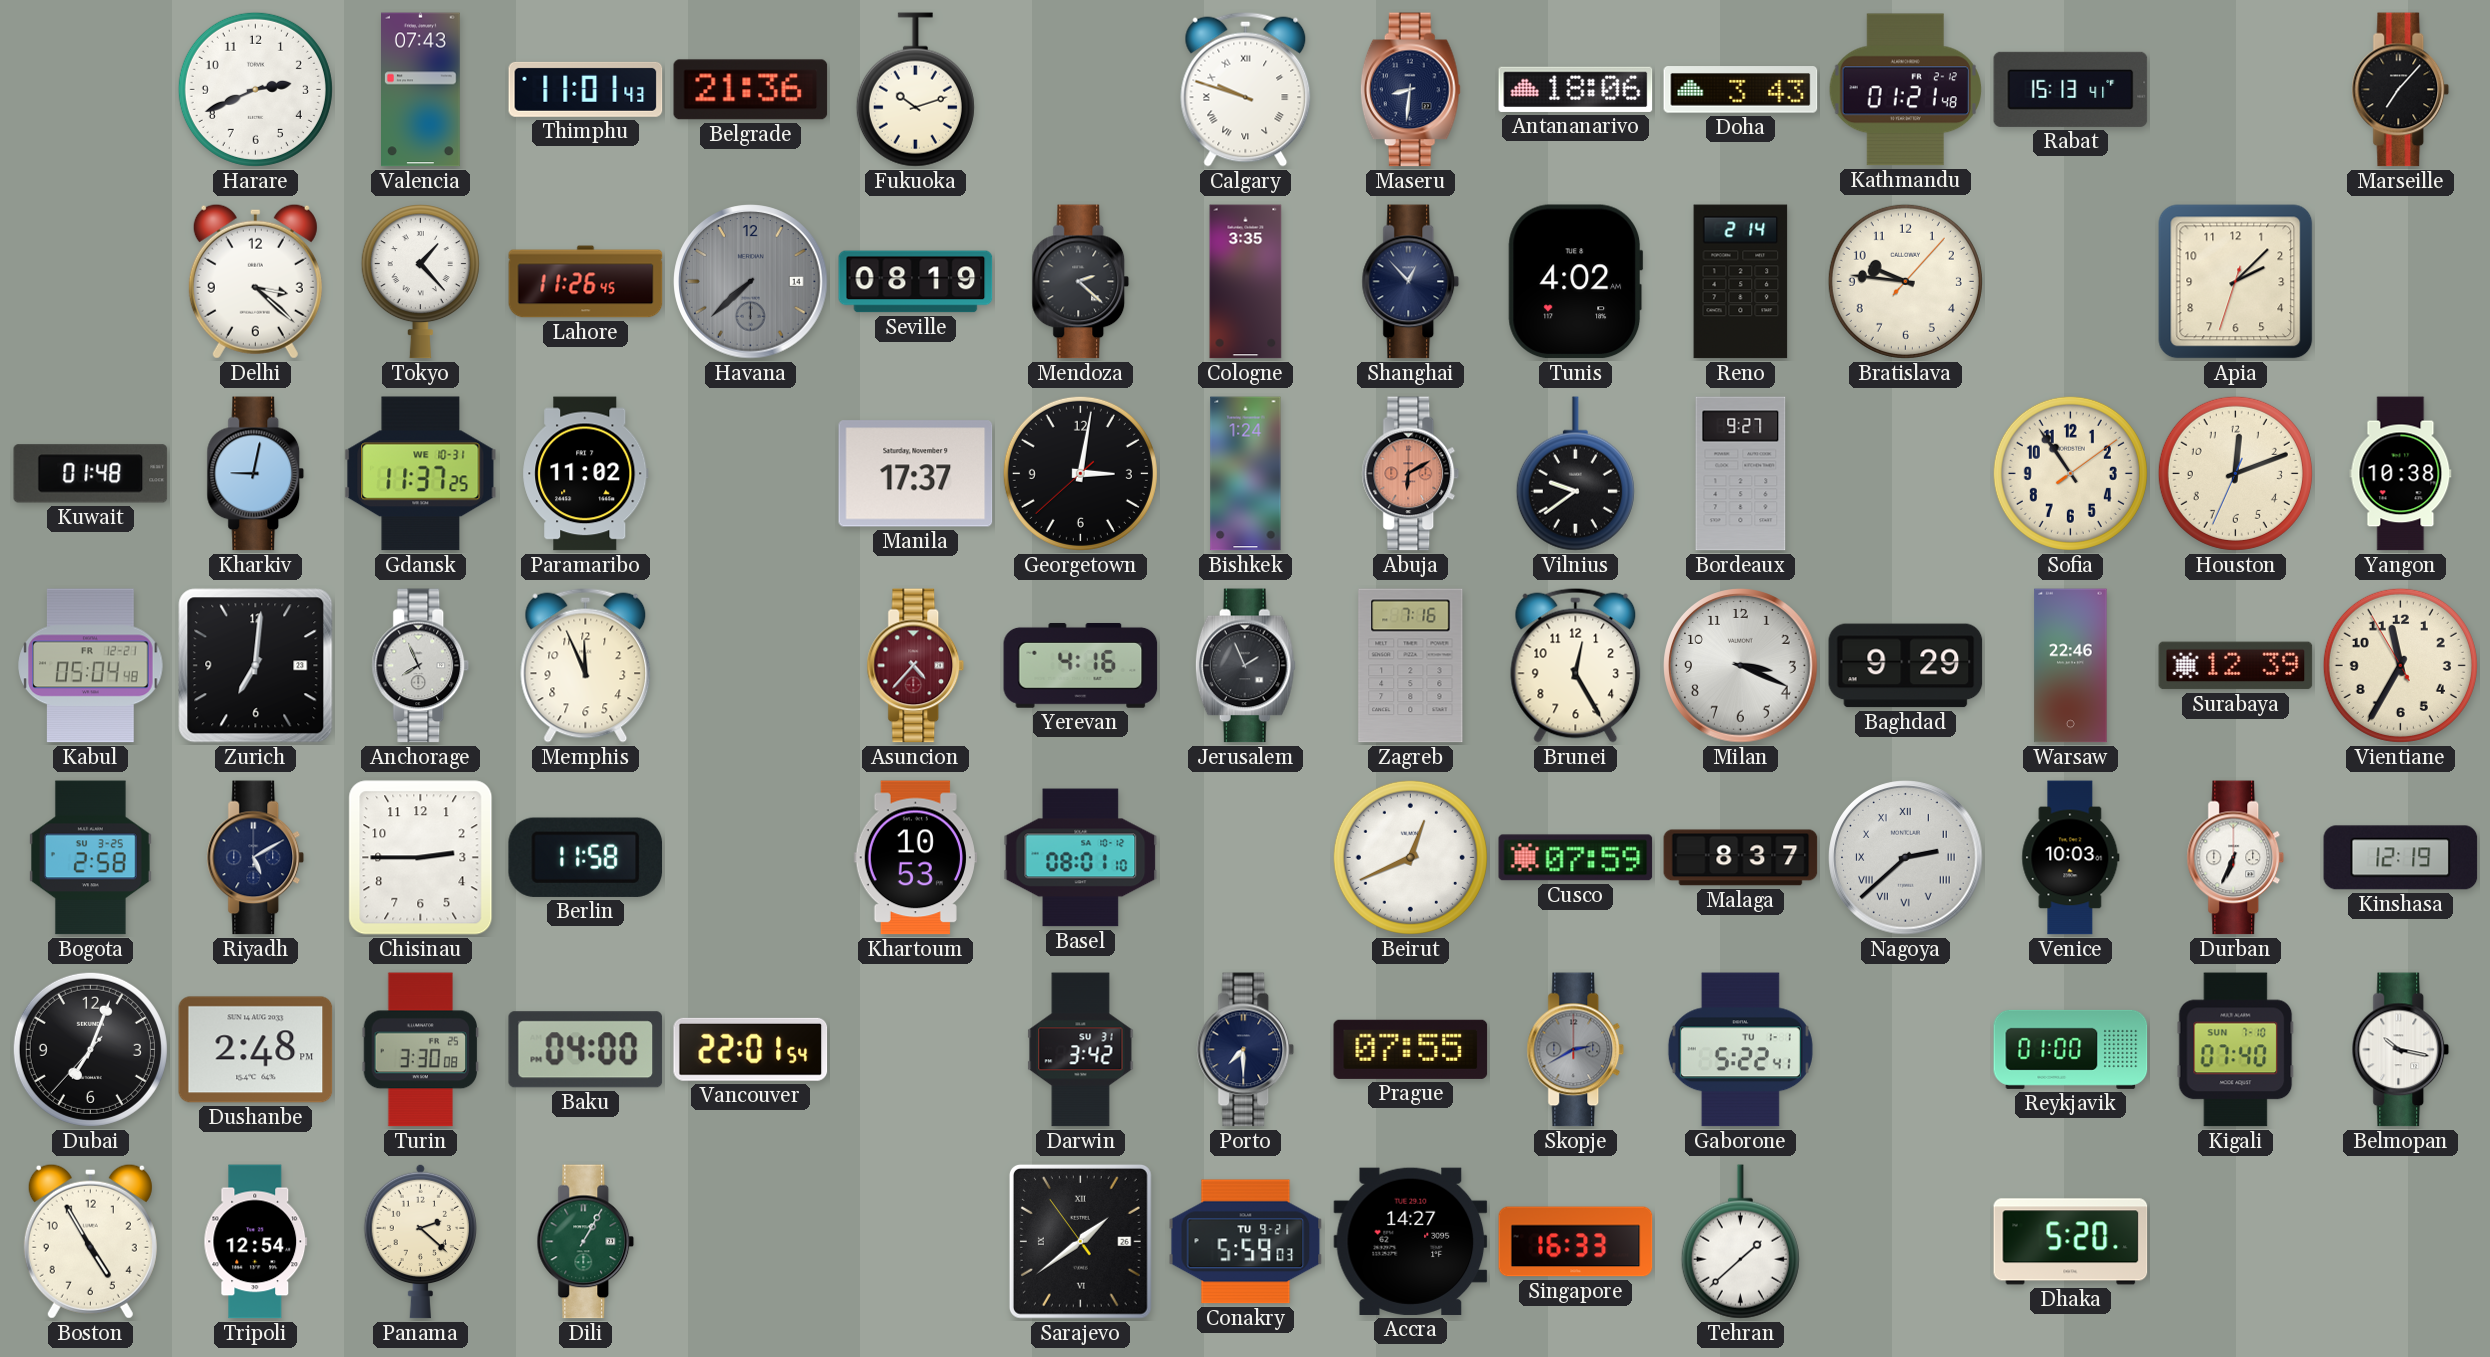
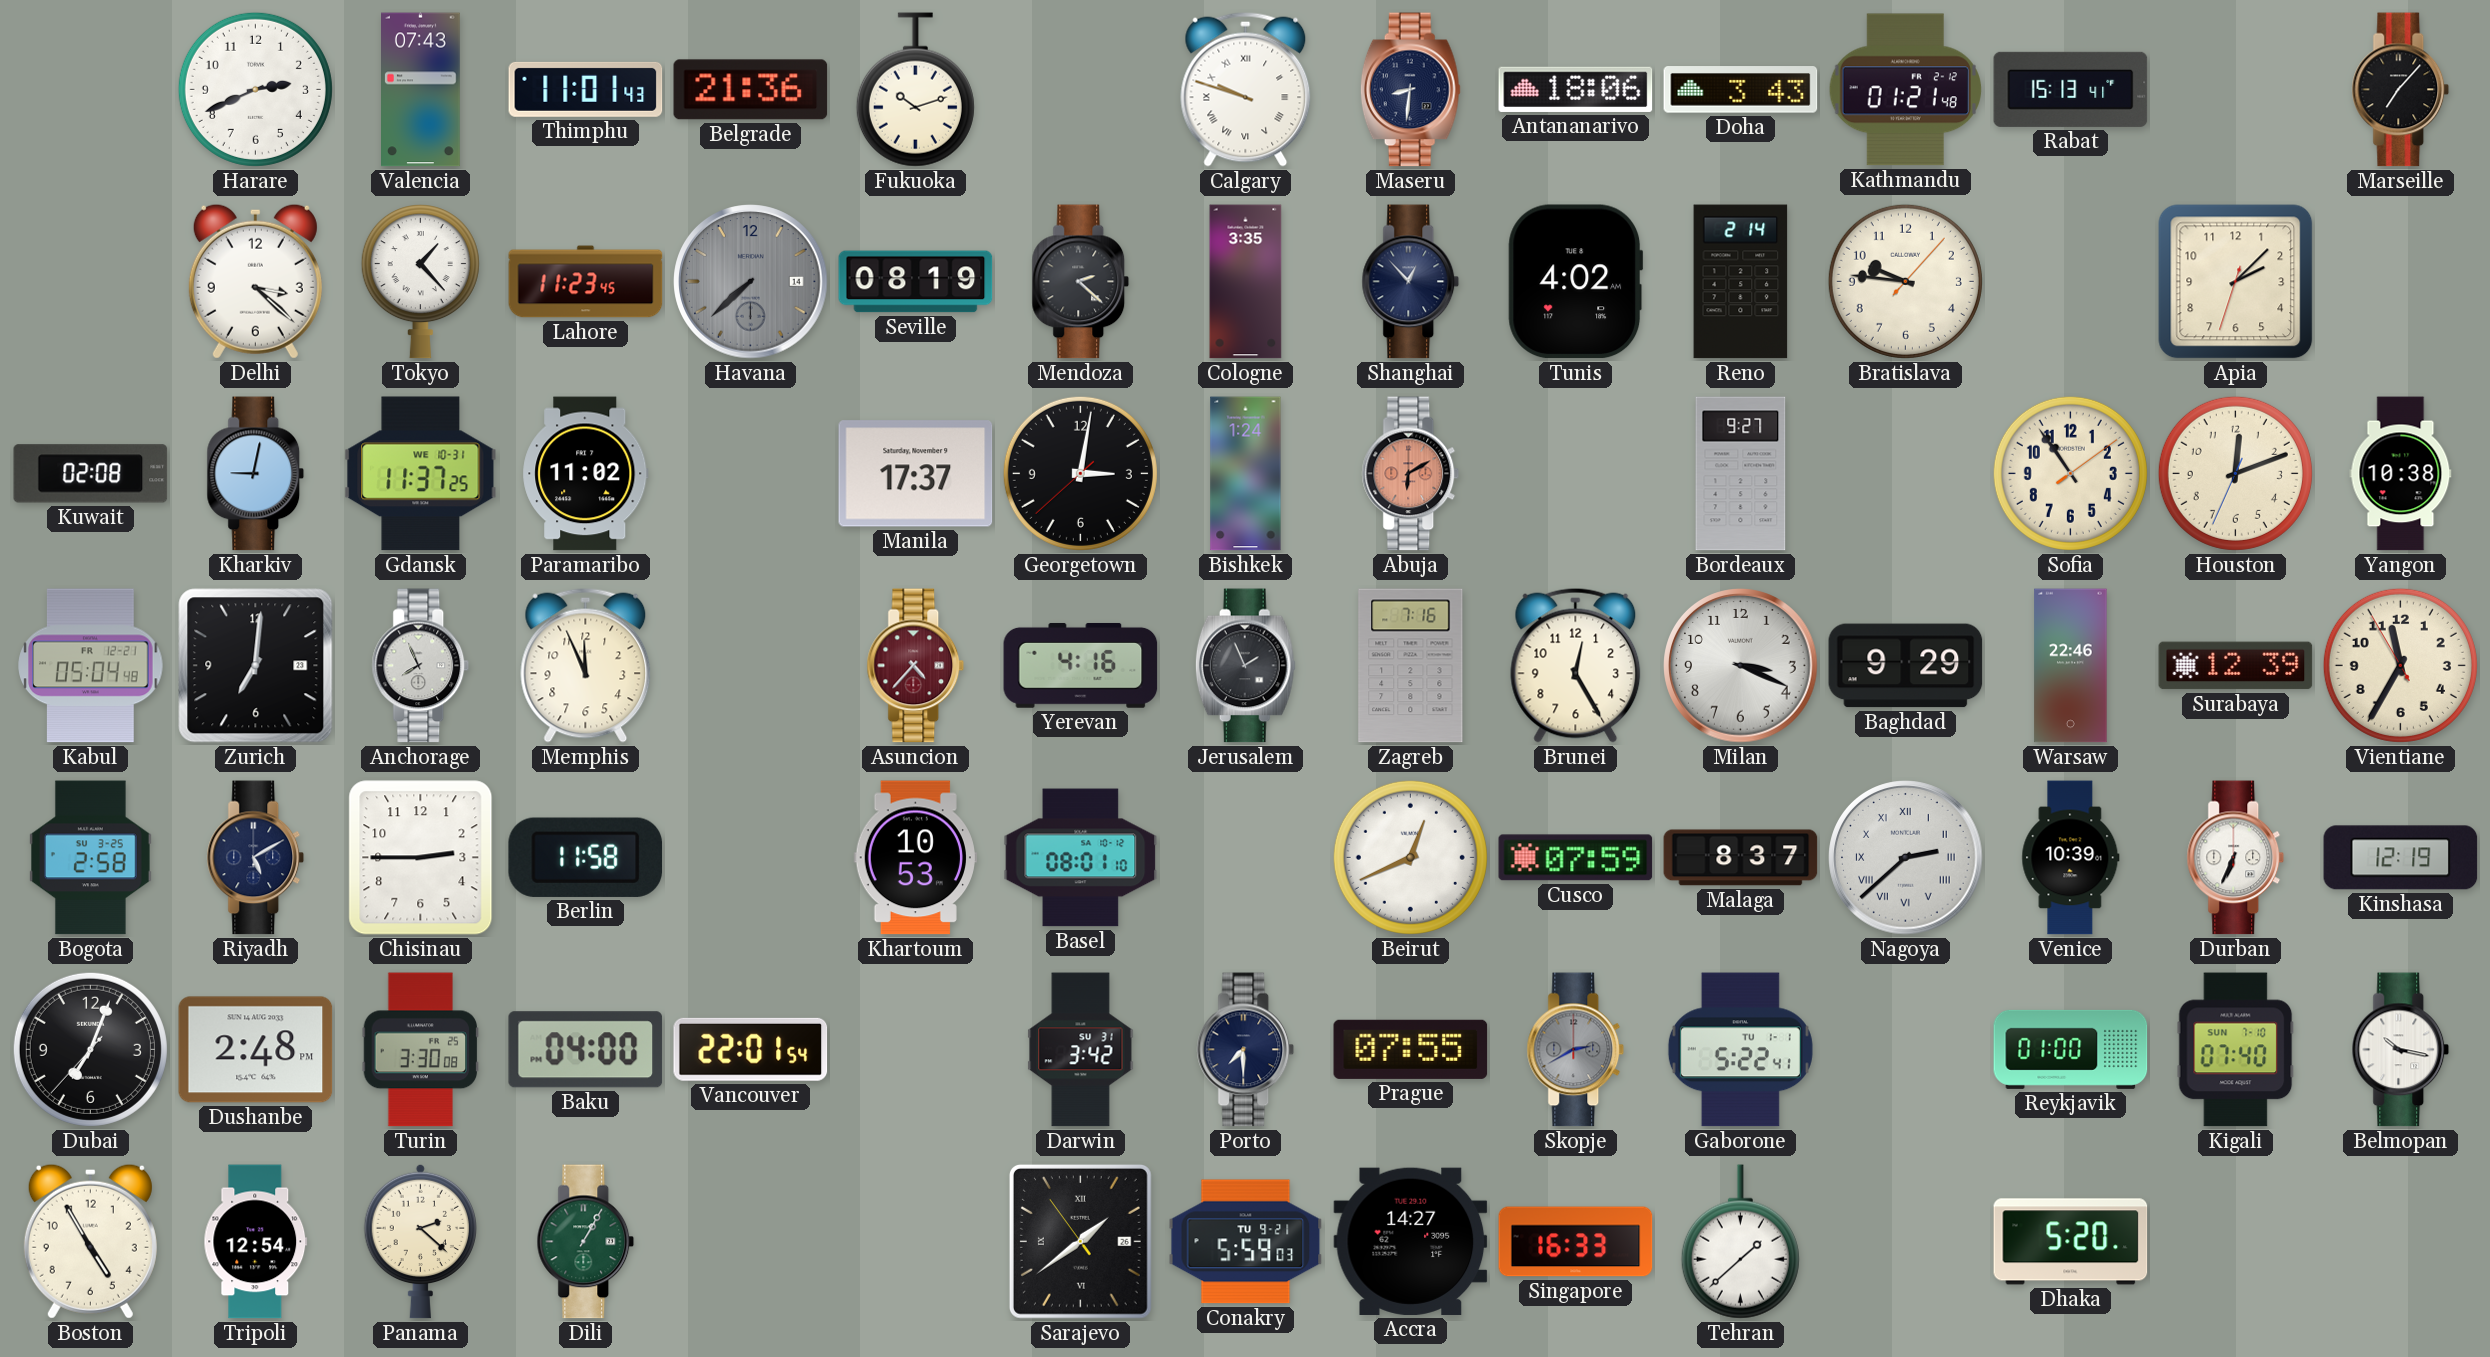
Lahore: 11:26 -> 11:23
Kuwait: 01:48 -> 02:08
Vilnius: 9:39 -> none
Venice: 10:03 -> 10:39
